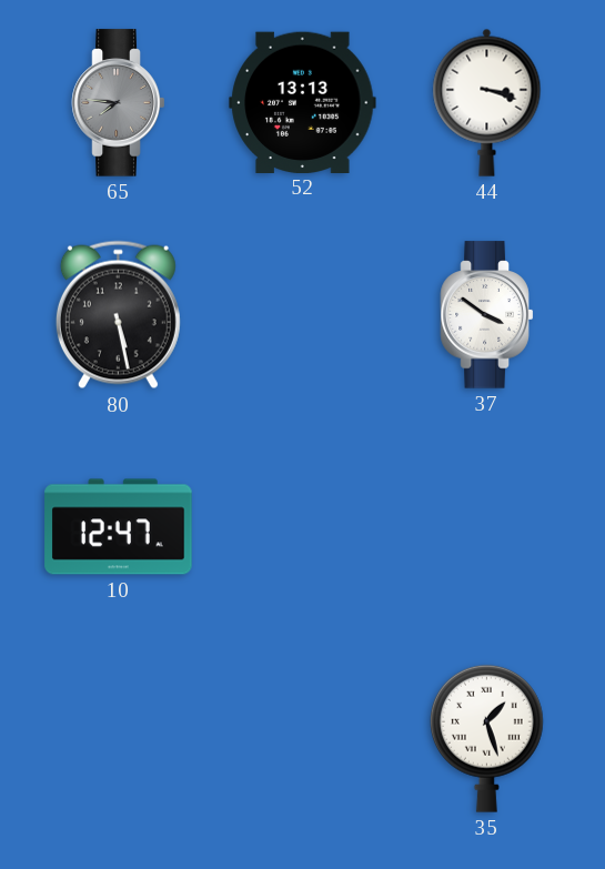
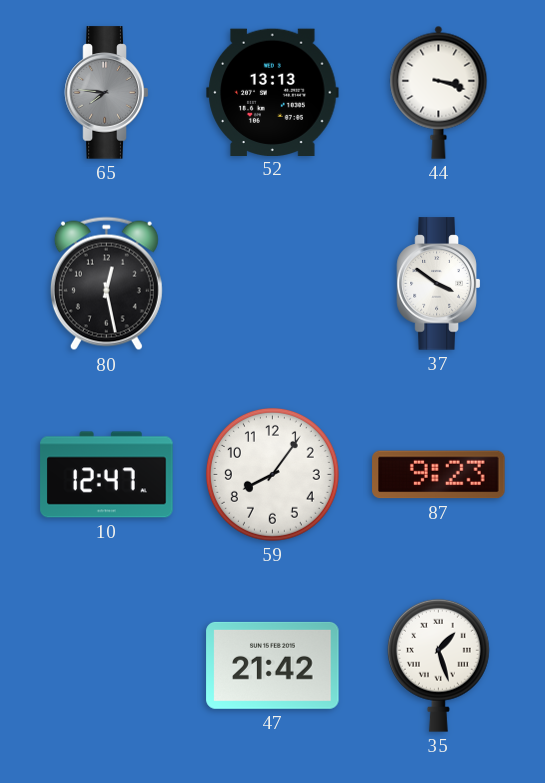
80: 5:28 -> 12:28
59: none -> 8:06
87: none -> 9:23
47: none -> 21:42
